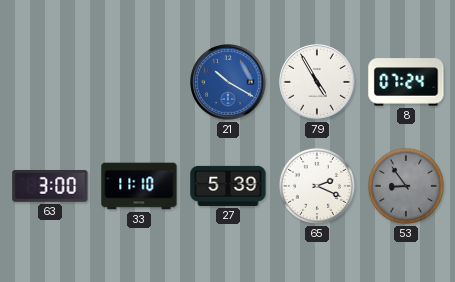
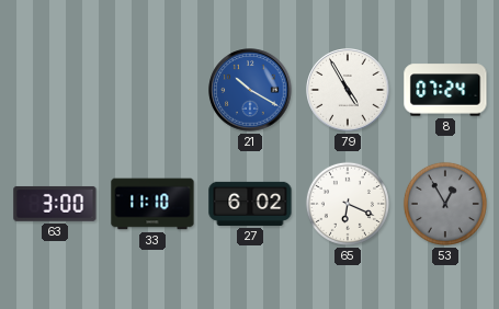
27: 5:39 -> 6:02
65: 2:19 -> 6:19
53: 8:54 -> 12:55
